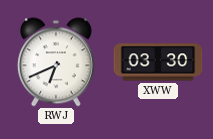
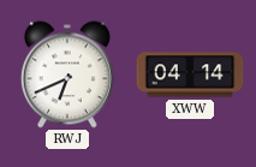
XWW: 03:30 -> 04:14
